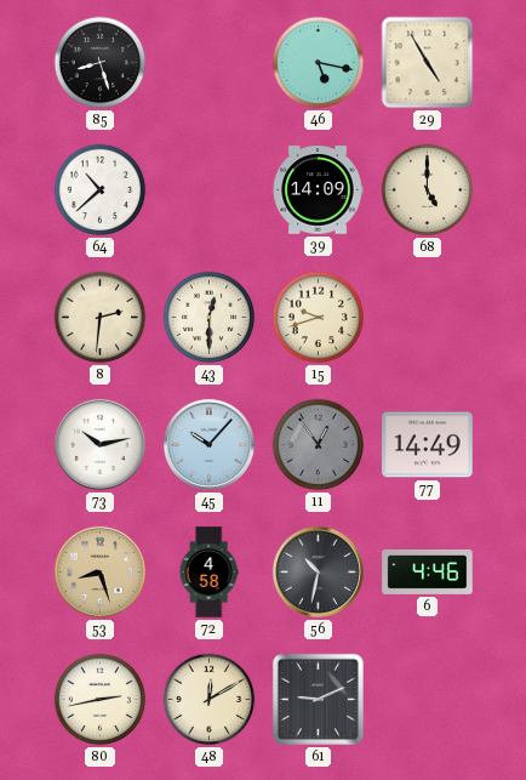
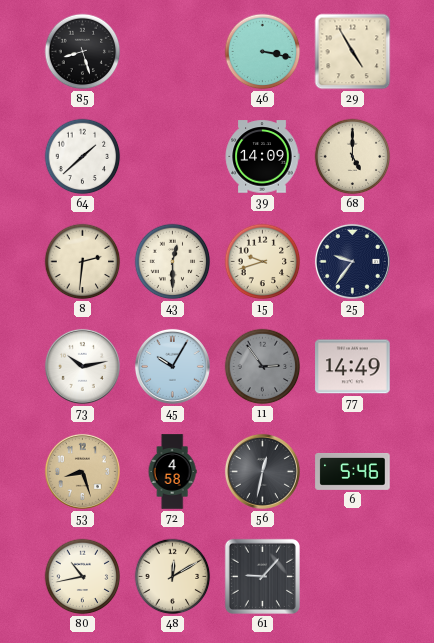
46: 5:17 -> 3:17
64: 10:38 -> 1:38
25: none -> 9:36
45: 10:07 -> 10:05
11: 12:54 -> 2:54
56: 10:32 -> 12:32
6: 4:46 -> 5:46
80: 2:43 -> 10:43
61: 9:11 -> 9:07
